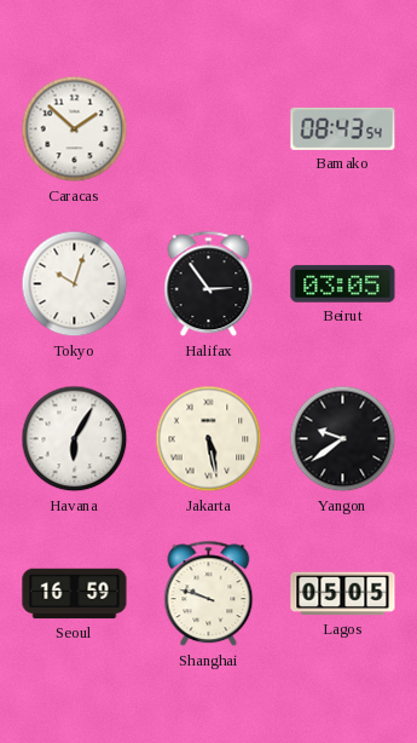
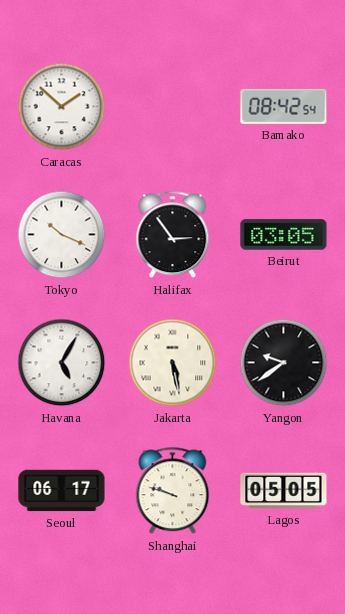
Bamako: 08:43 -> 08:42
Tokyo: 10:03 -> 10:19
Havana: 6:05 -> 5:05
Seoul: 16:59 -> 06:17
